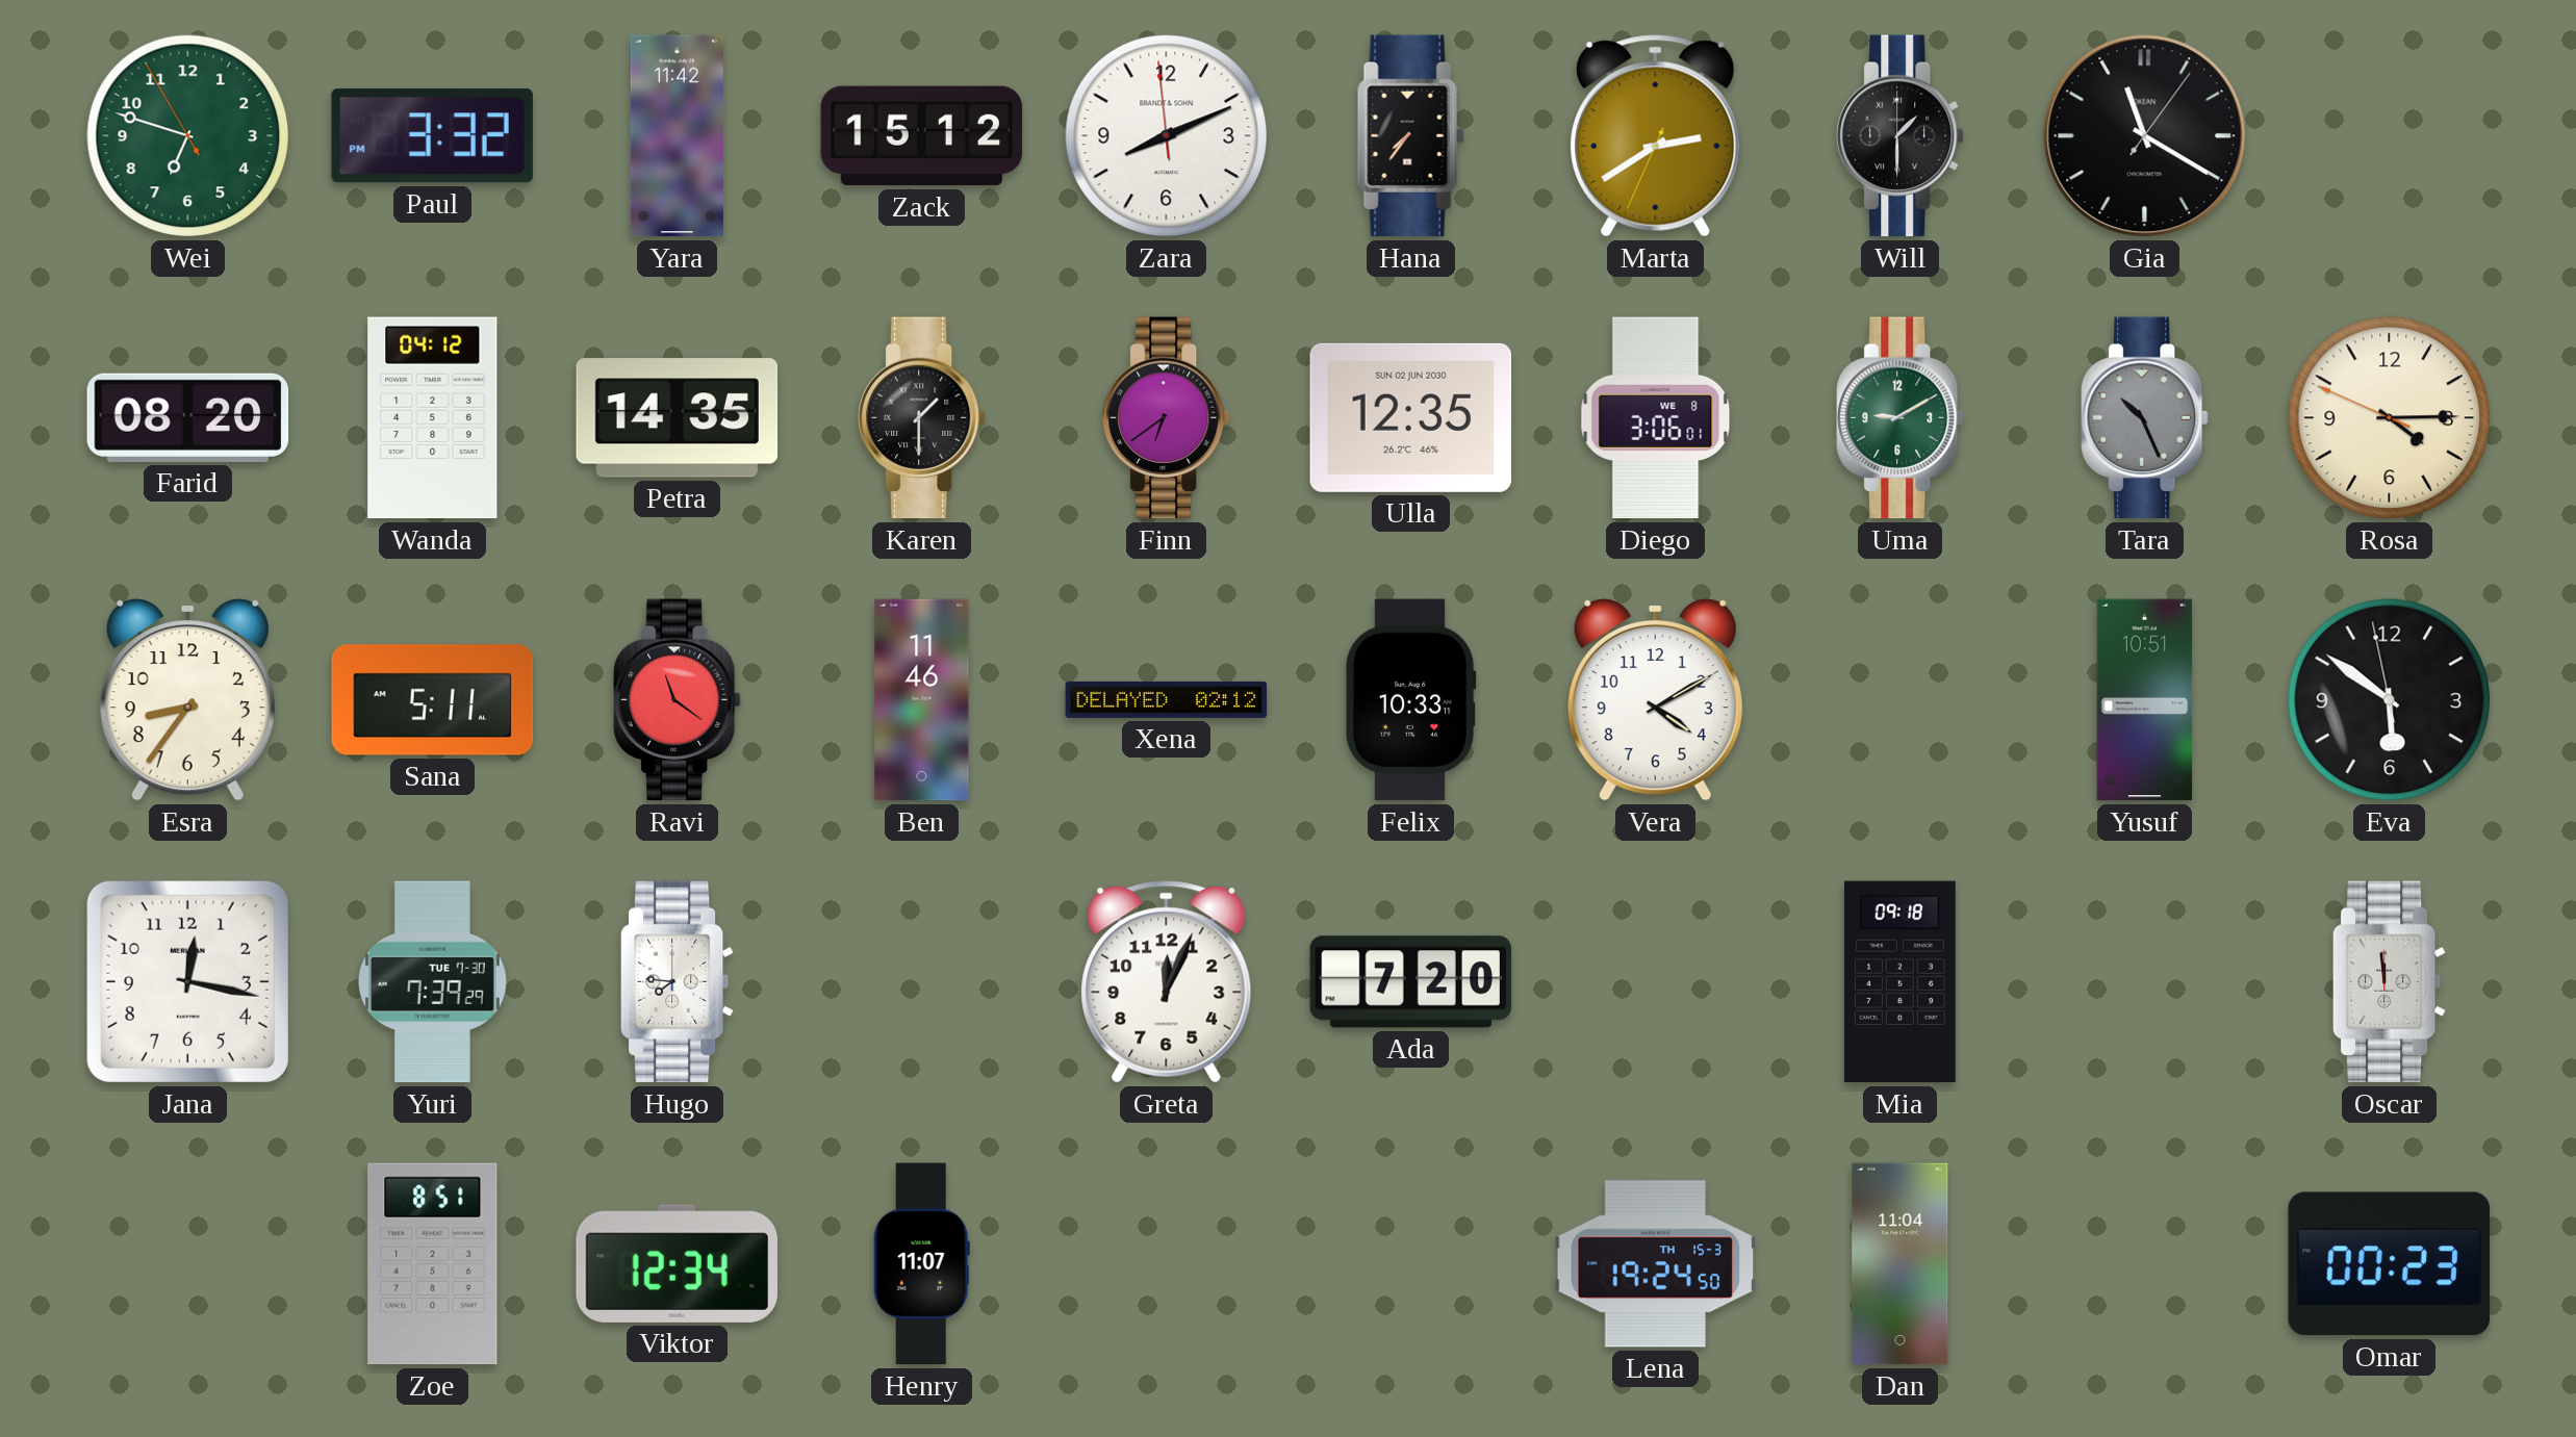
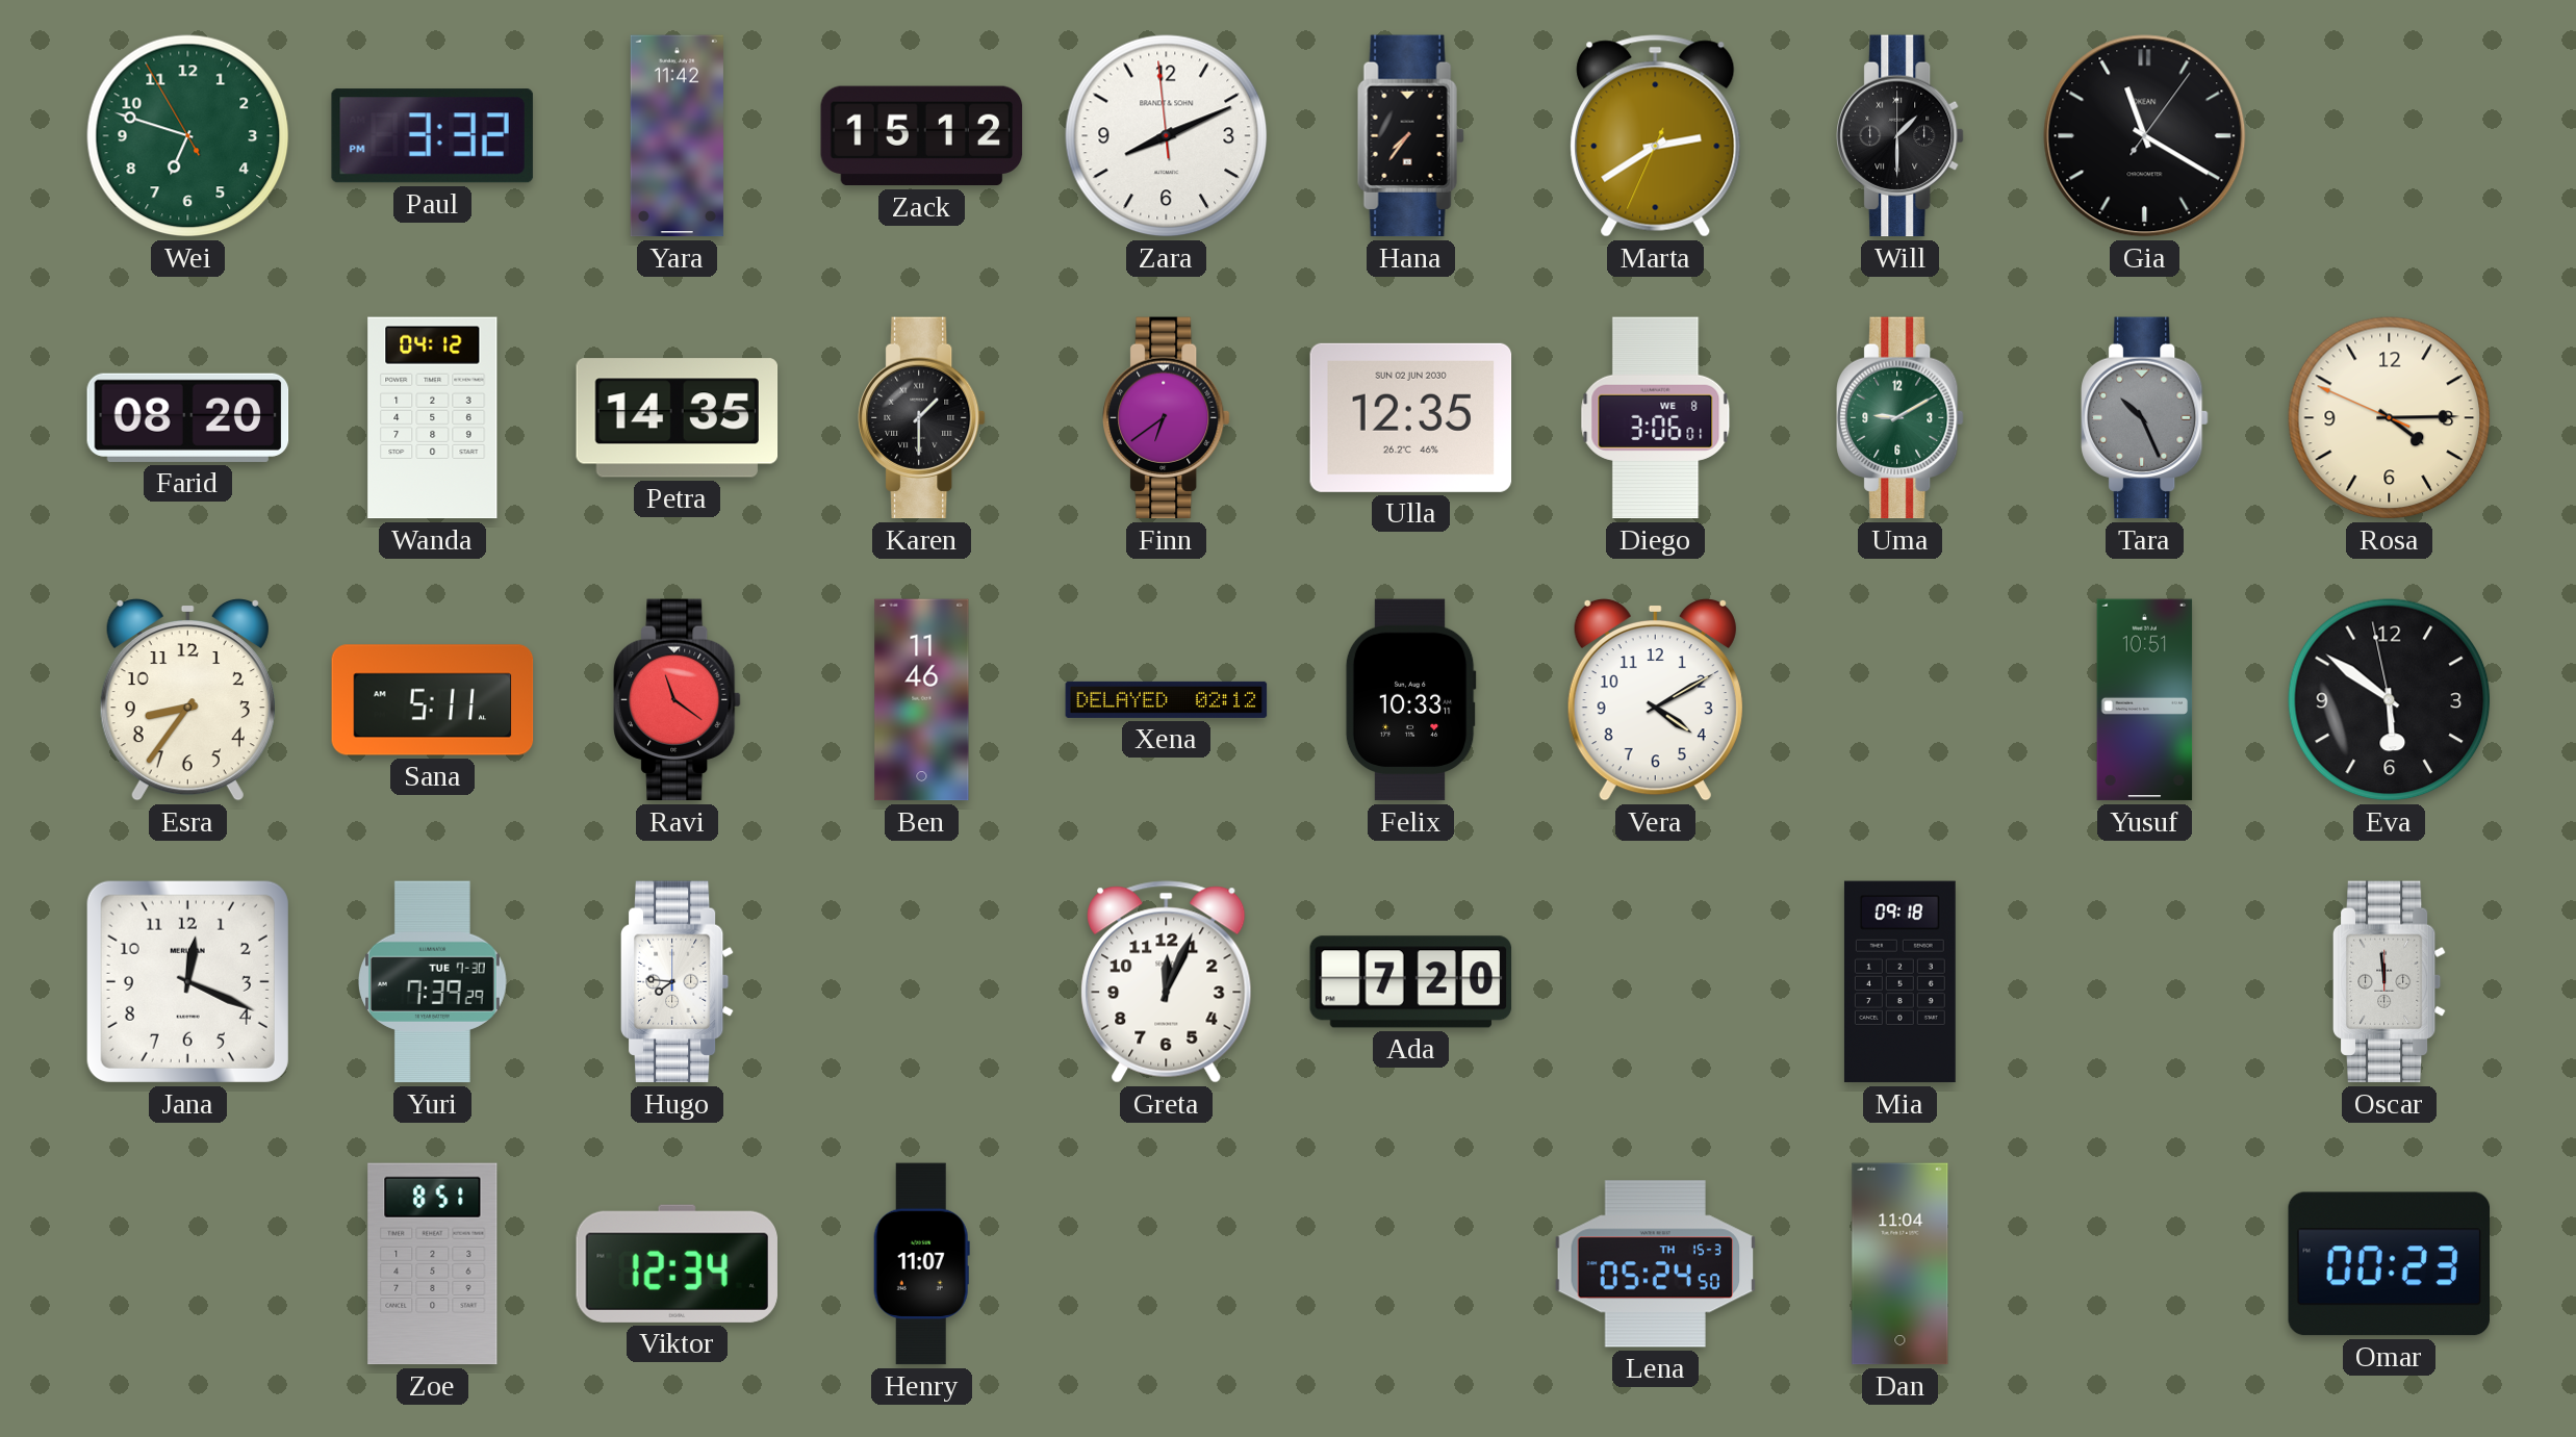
Jana: 12:17 -> 12:19
Lena: 19:24 -> 05:24
